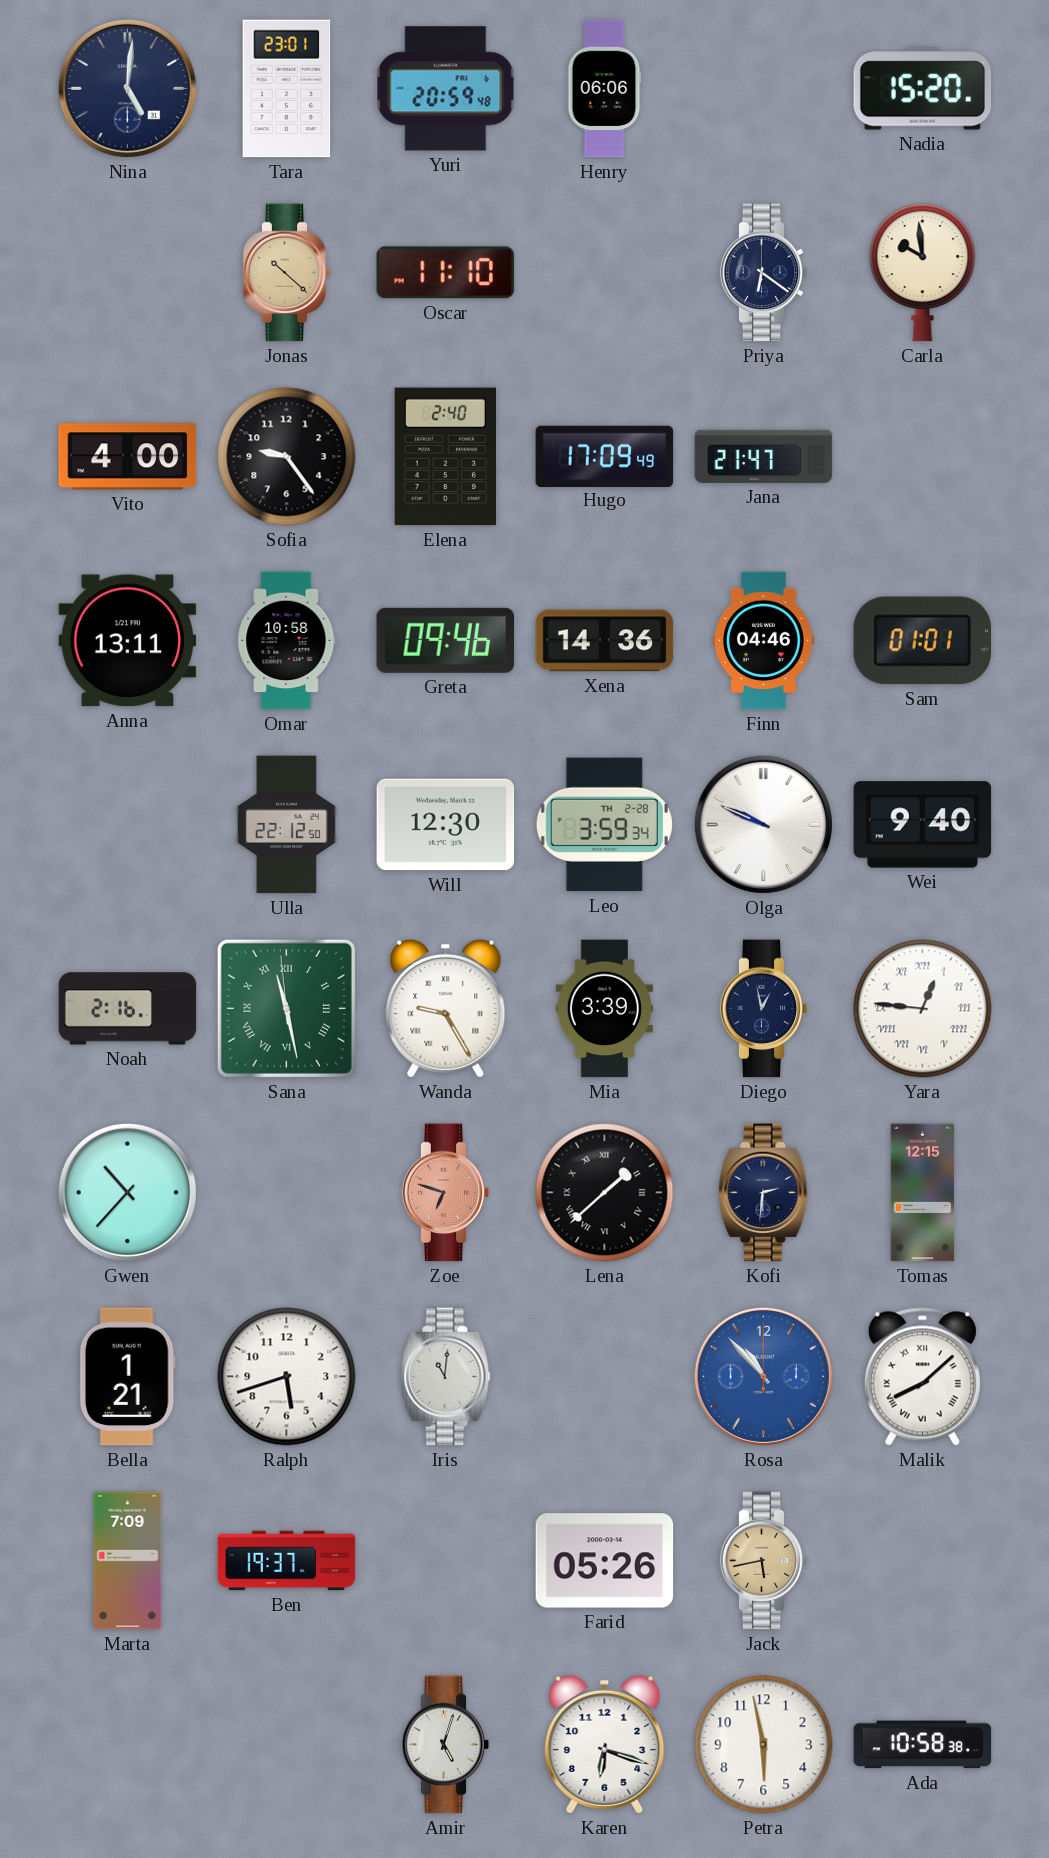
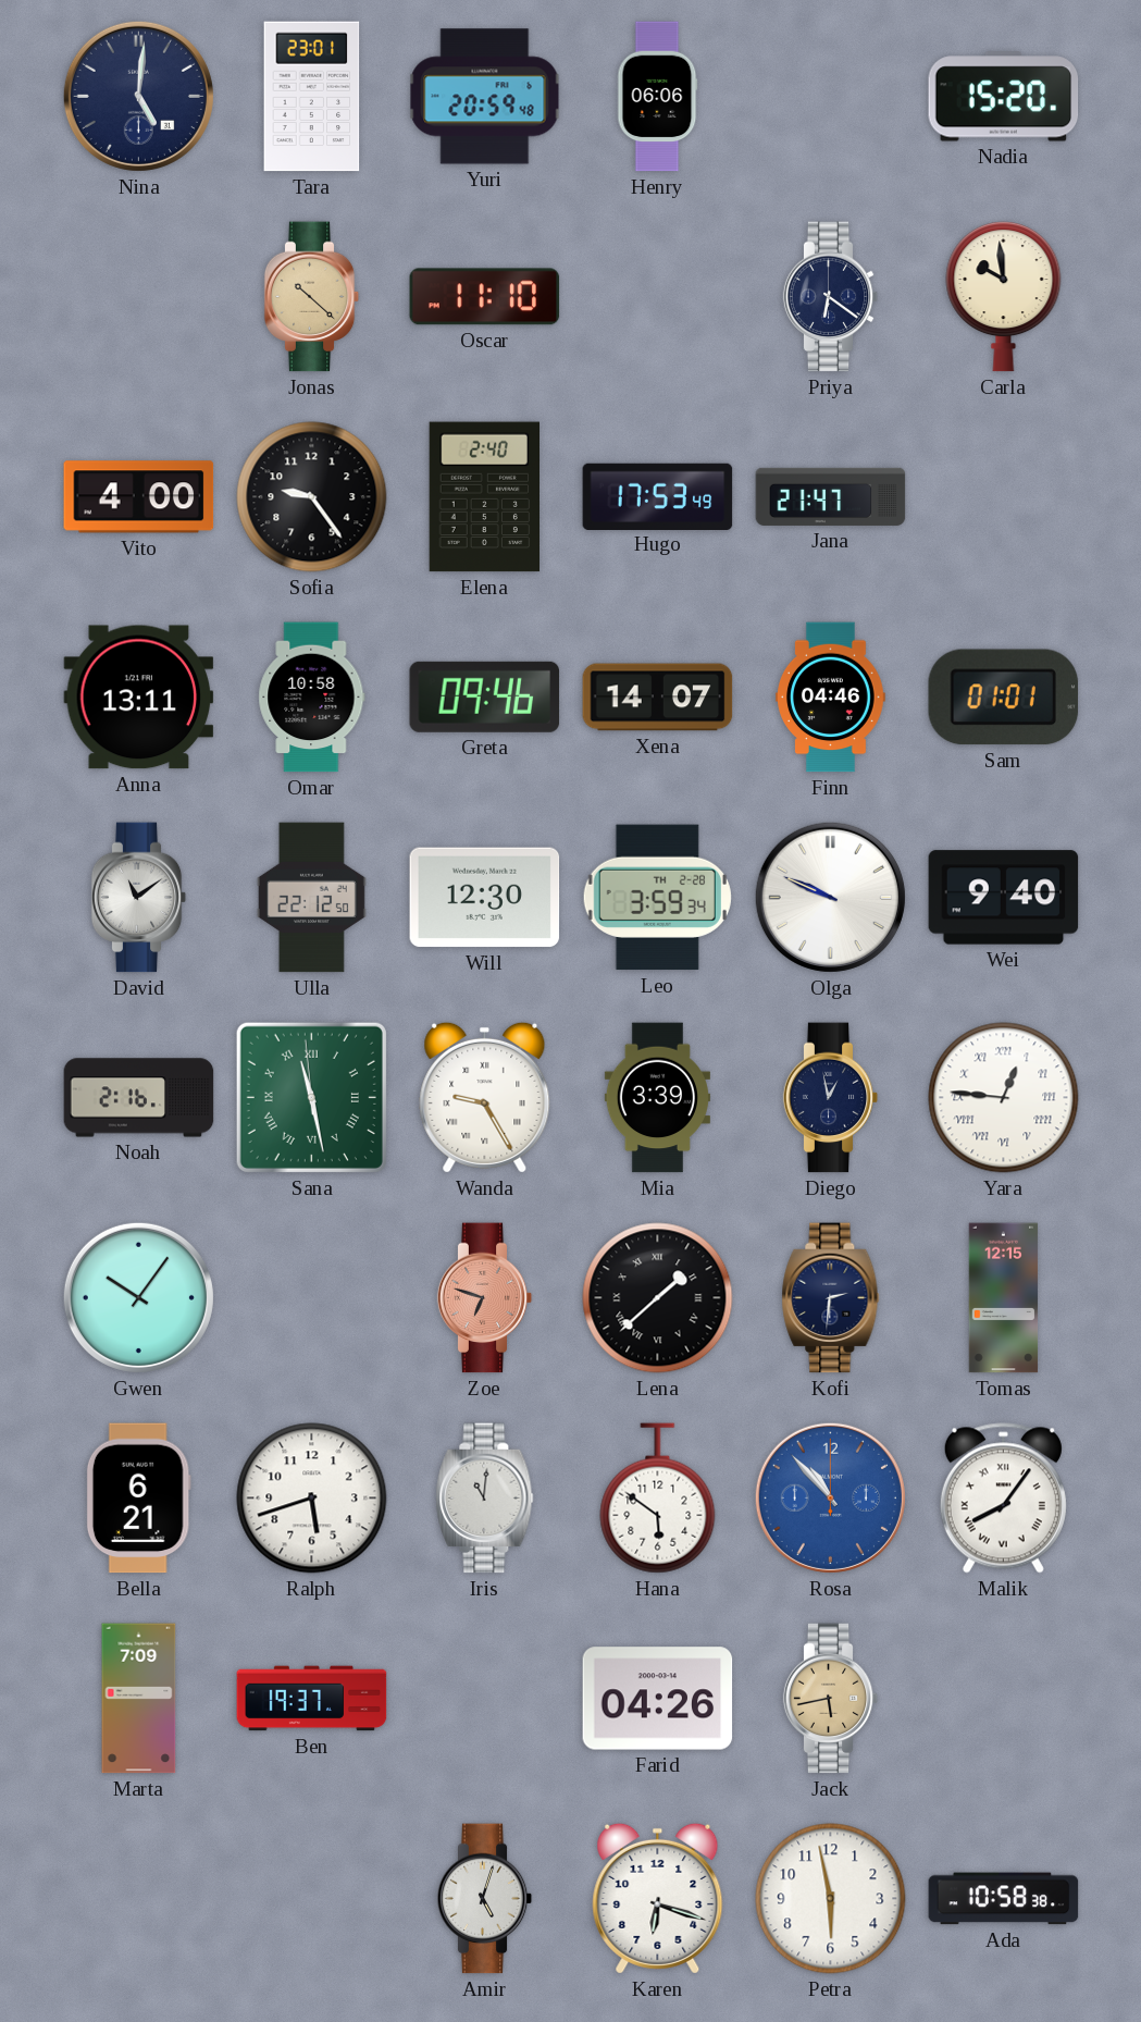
Hugo: 17:09 -> 17:53
Xena: 14:36 -> 14:07
David: none -> 11:09
Gwen: 10:37 -> 10:06
Bella: 1:21 -> 6:21
Hana: none -> 5:51
Malik: 8:08 -> 8:06
Farid: 05:26 -> 04:26
